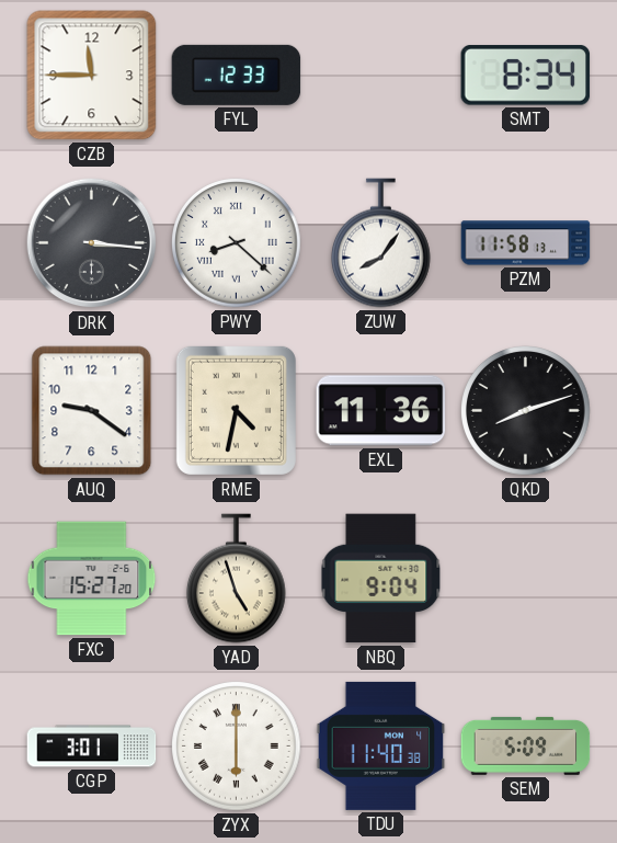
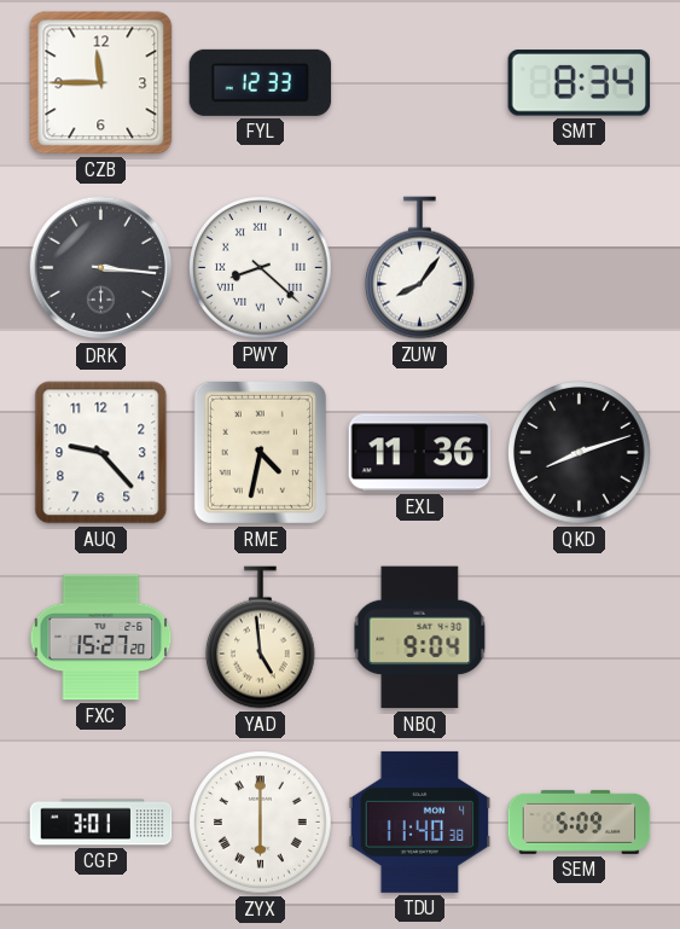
PZM: 11:58 -> none
AUQ: 9:21 -> 9:23
YAD: 4:57 -> 4:59
